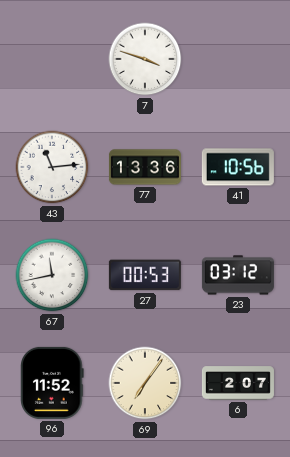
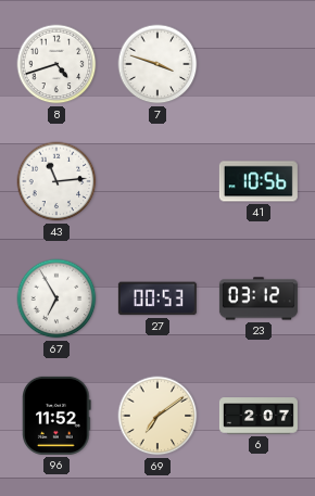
8: none -> 4:42
77: 13:36 -> none
67: 11:43 -> 6:55
69: 7:06 -> 7:09
